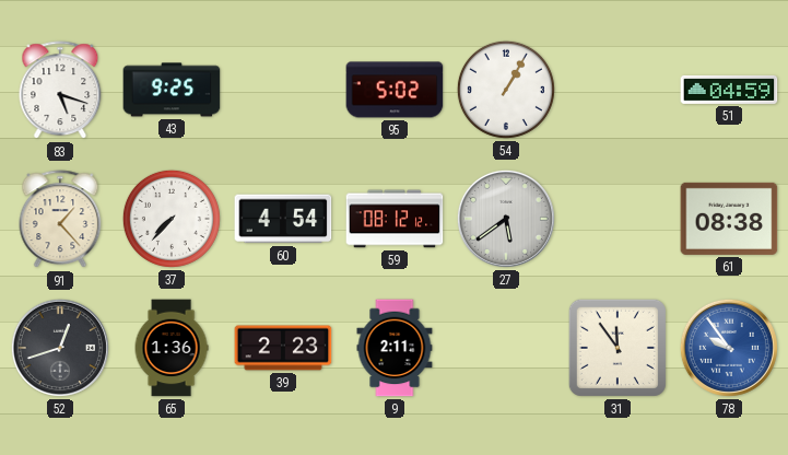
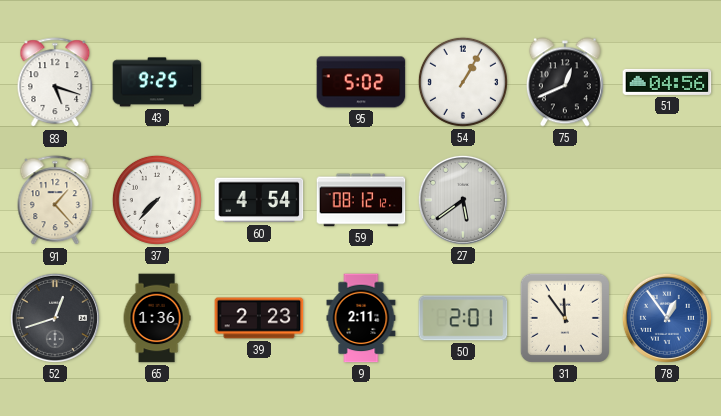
75: none -> 12:41
51: 04:59 -> 04:56
61: 08:38 -> none
50: none -> 2:01
78: 9:54 -> 12:54
